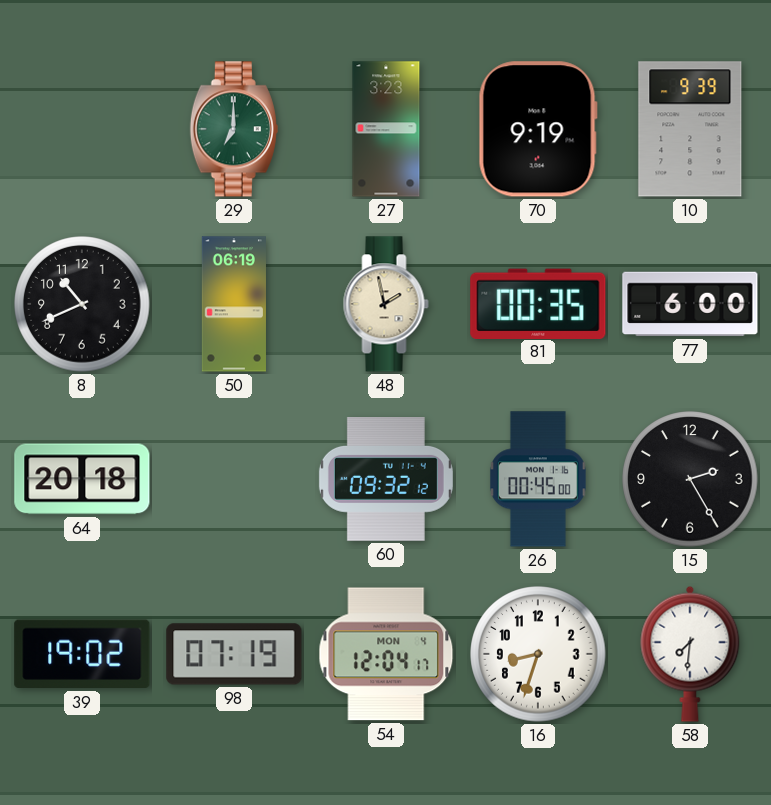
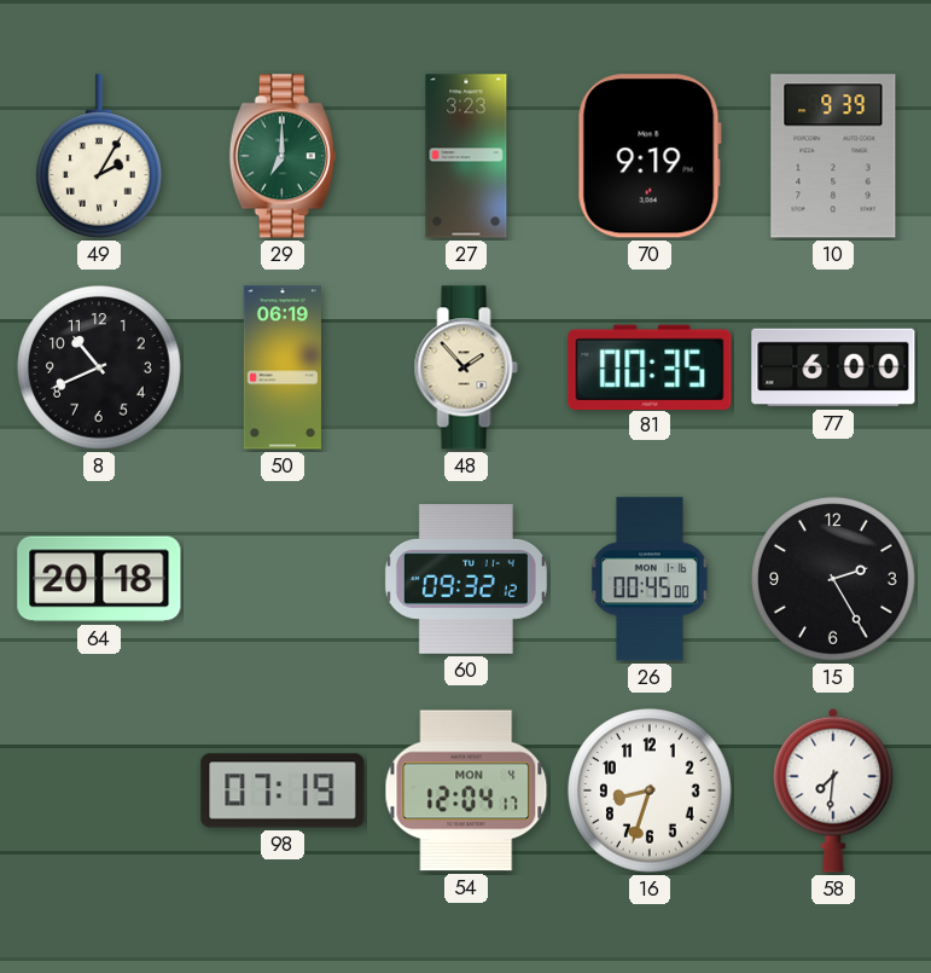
49: none -> 2:05
48: 1:58 -> 1:53
39: 19:02 -> none
